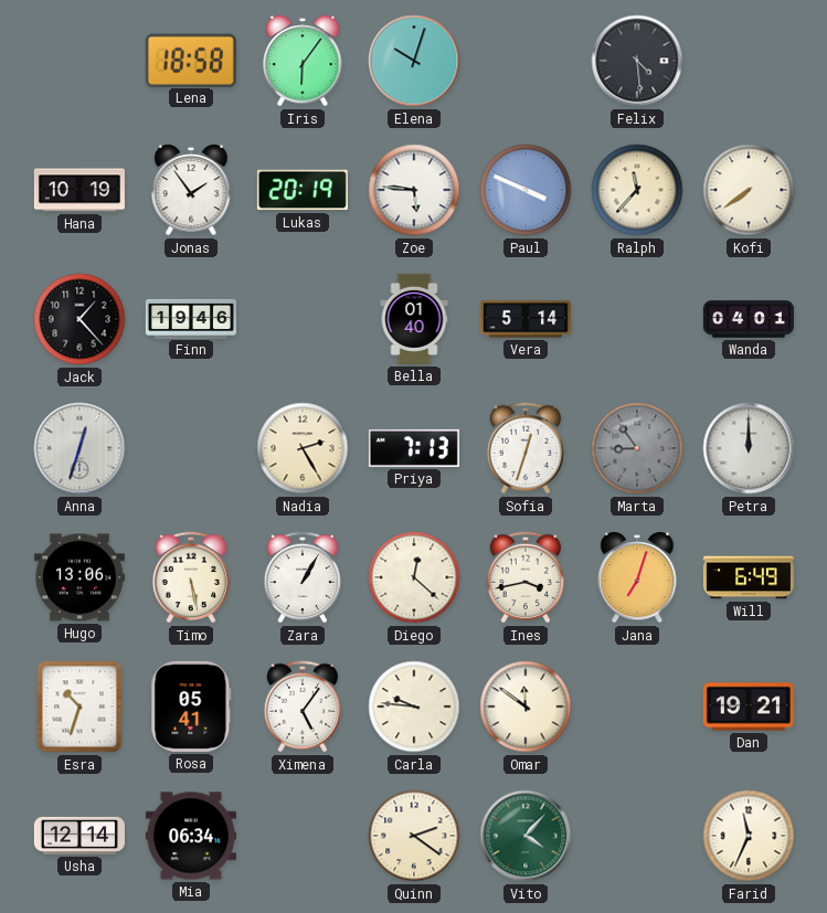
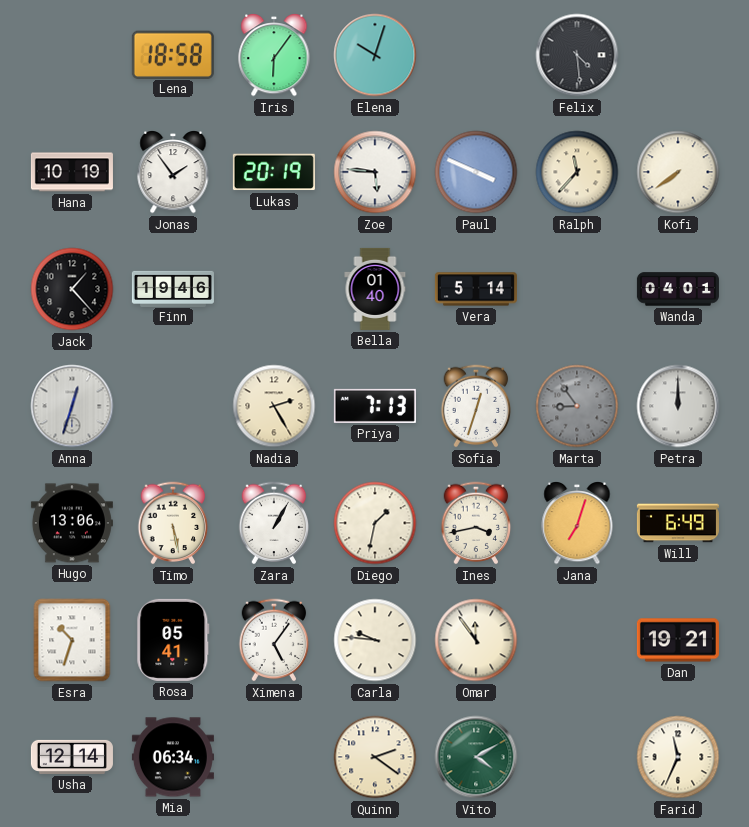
Diego: 12:22 -> 1:32
Omar: 11:51 -> 11:54
Vito: 4:07 -> 4:10
